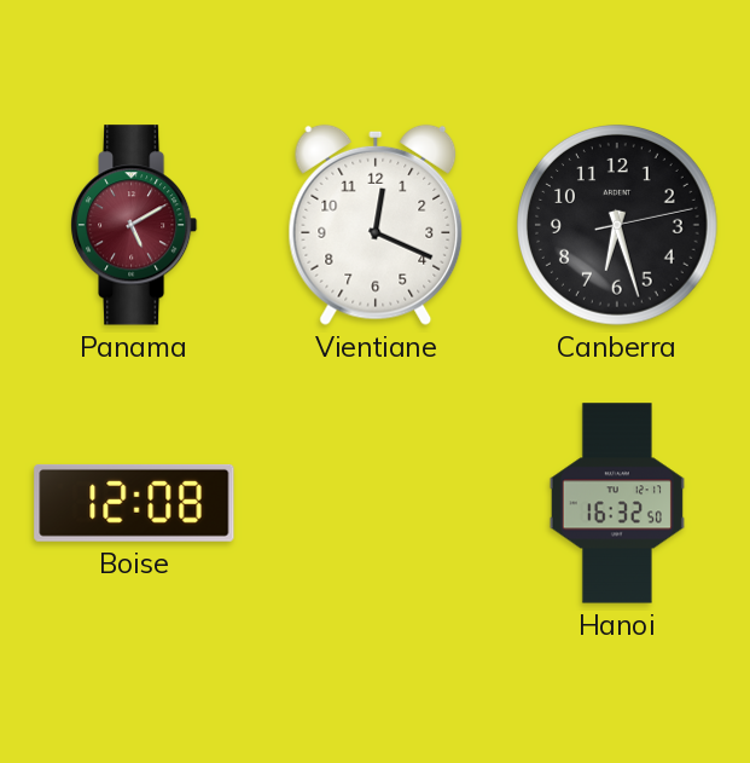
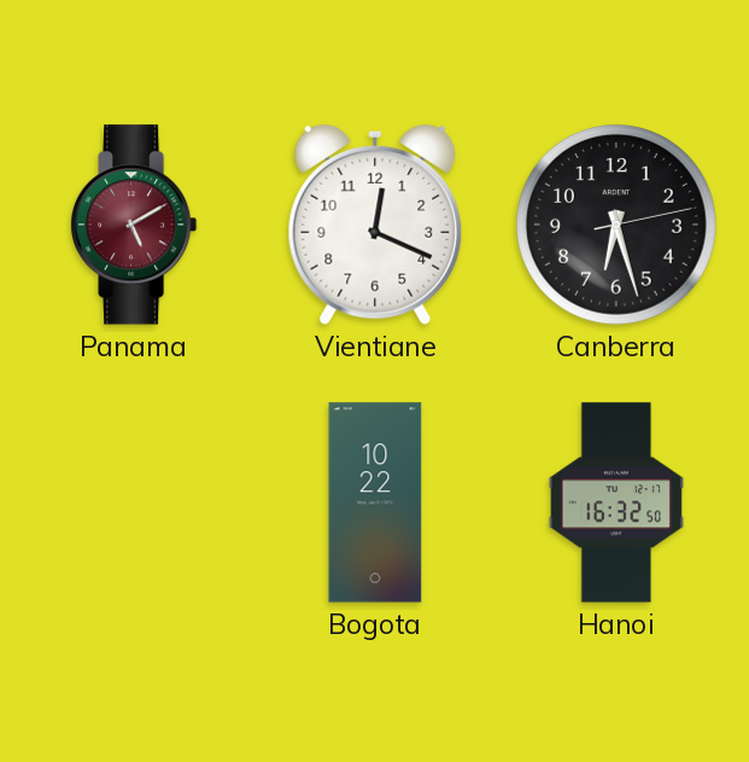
Boise: 12:08 -> none
Bogota: none -> 10:22
